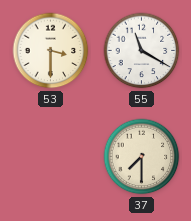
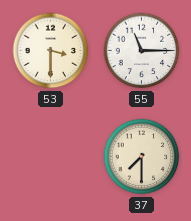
55: 11:20 -> 11:15
